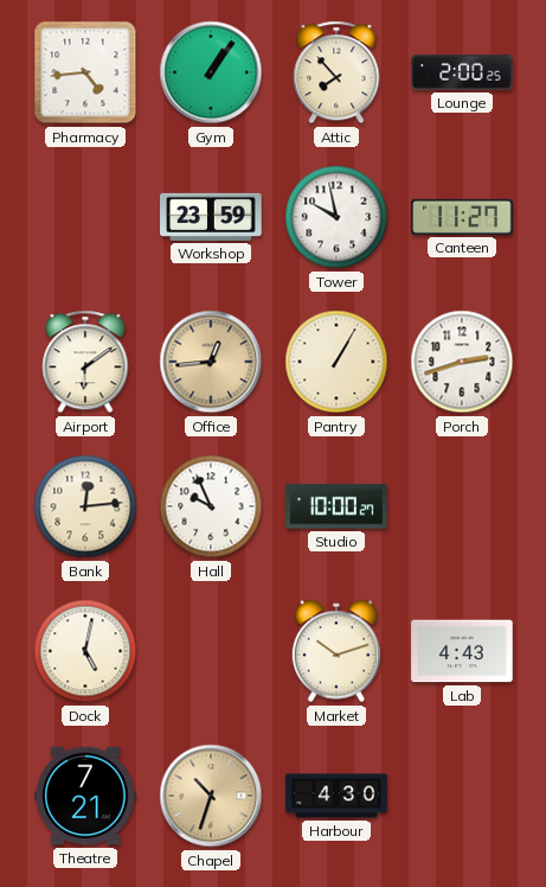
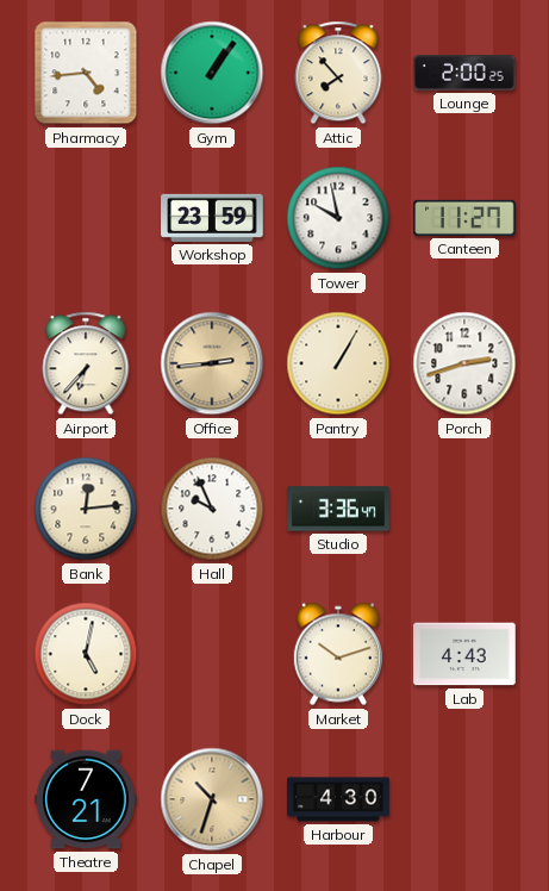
Airport: 6:09 -> 6:37
Office: 12:44 -> 2:44
Studio: 10:00 -> 3:36
